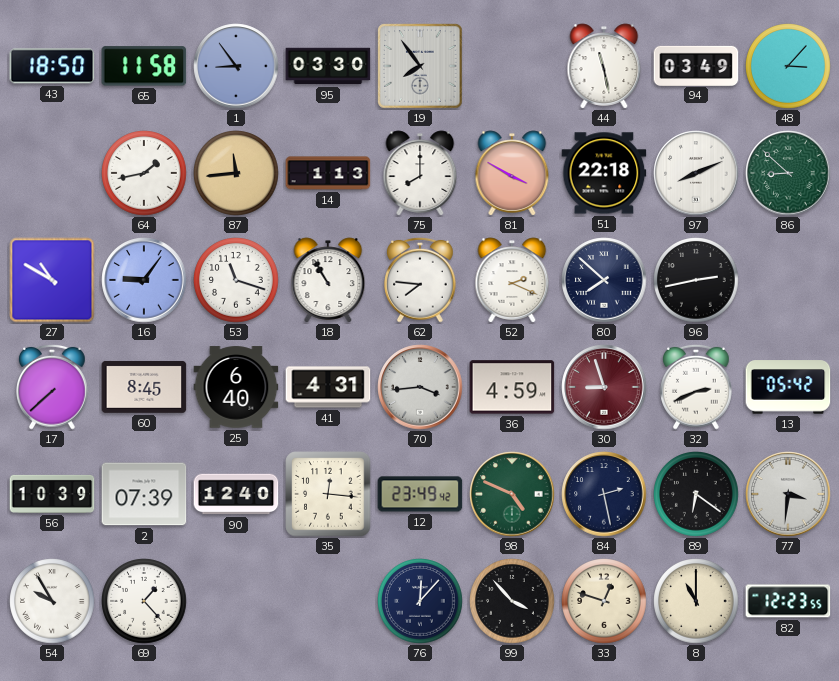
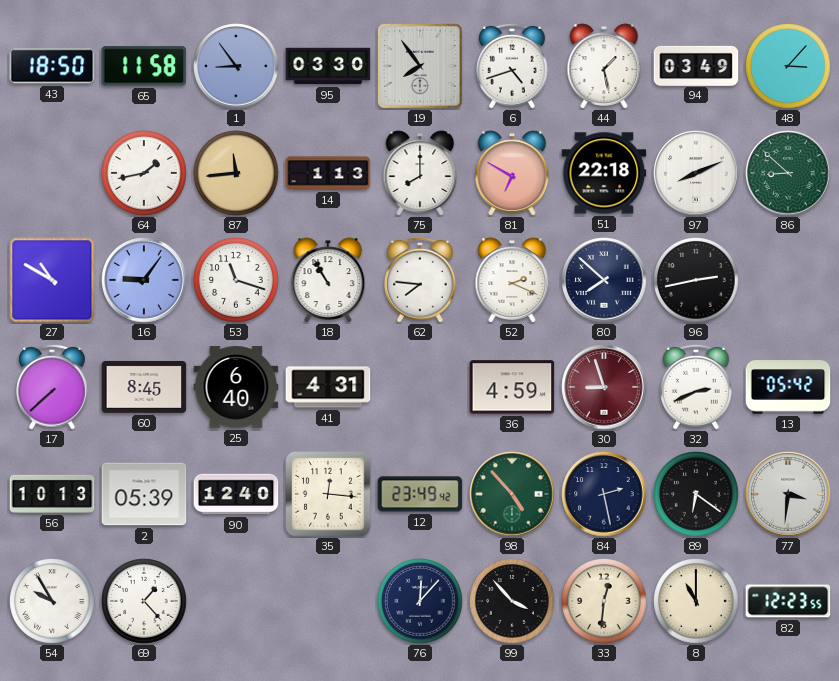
6: none -> 4:42
44: 11:28 -> 1:28
81: 3:50 -> 6:50
70: 3:44 -> none
56: 10:39 -> 10:13
2: 07:39 -> 05:39
98: 4:49 -> 4:53
33: 12:48 -> 12:31
